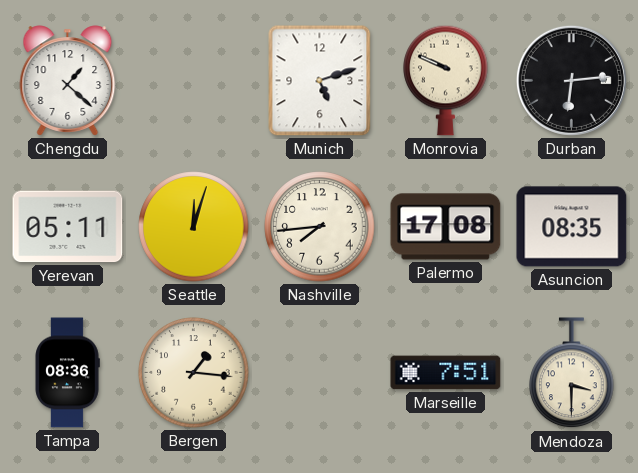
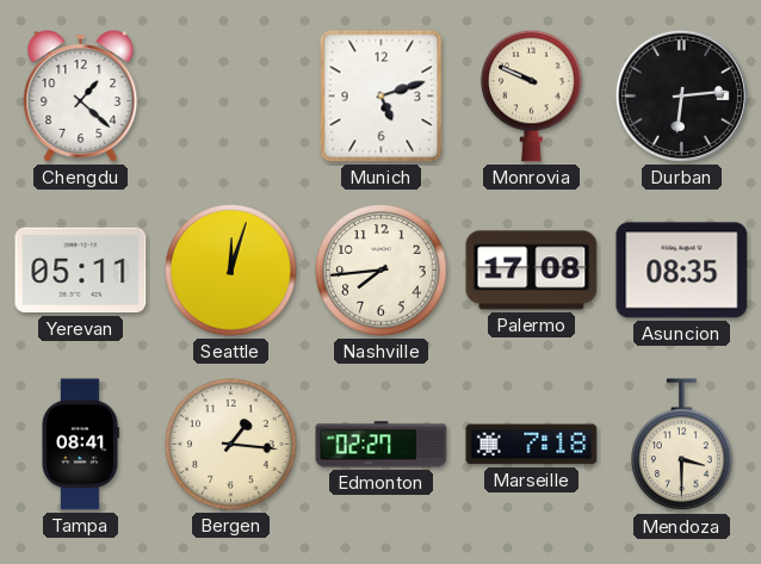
Tampa: 08:36 -> 08:41
Edmonton: none -> 02:27
Marseille: 7:51 -> 7:18
